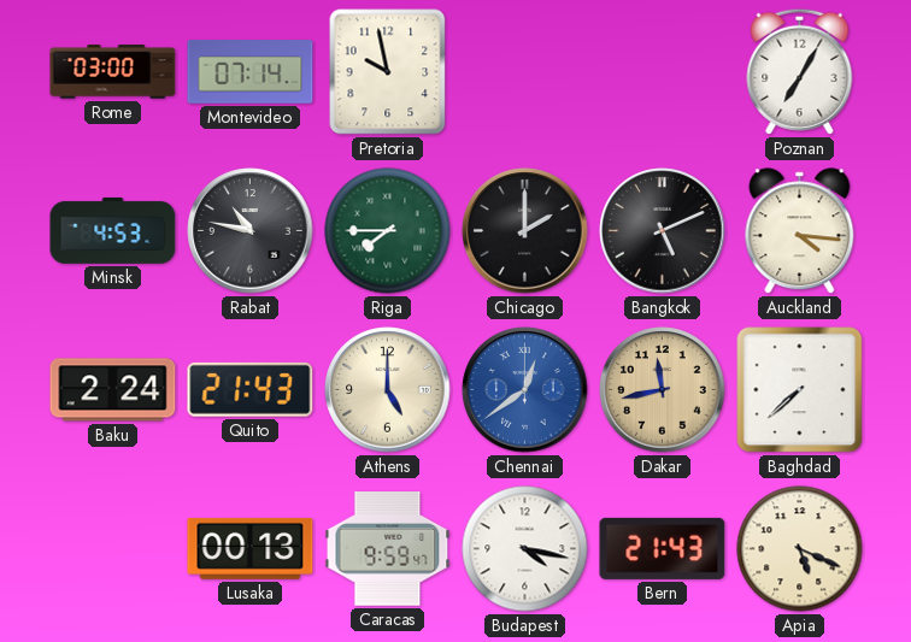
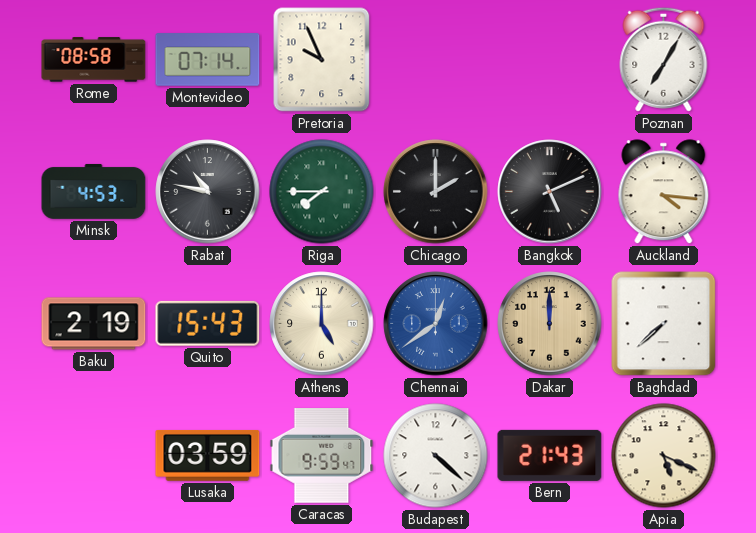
Rome: 03:00 -> 08:58
Pretoria: 9:58 -> 9:56
Baku: 2:24 -> 2:19
Quito: 21:43 -> 15:43
Dakar: 11:43 -> 12:00
Lusaka: 00:13 -> 03:59
Budapest: 4:17 -> 4:22
